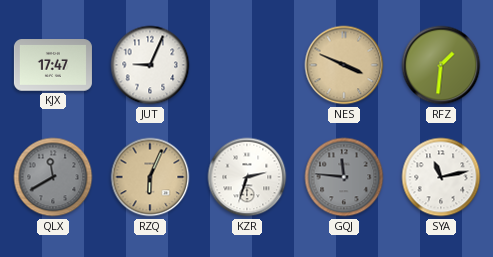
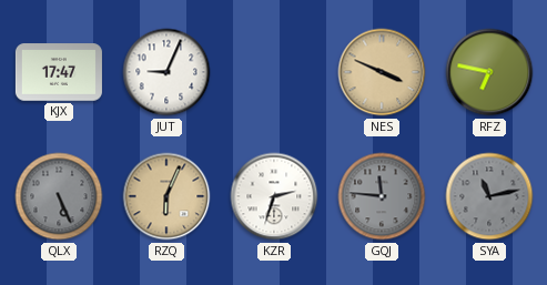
RFZ: 1:31 -> 6:47
QLX: 11:40 -> 5:26
SYA dial: white -> grey
